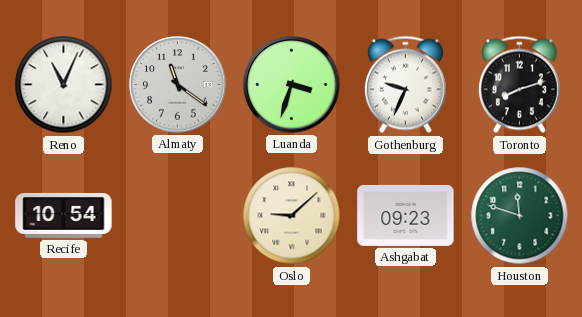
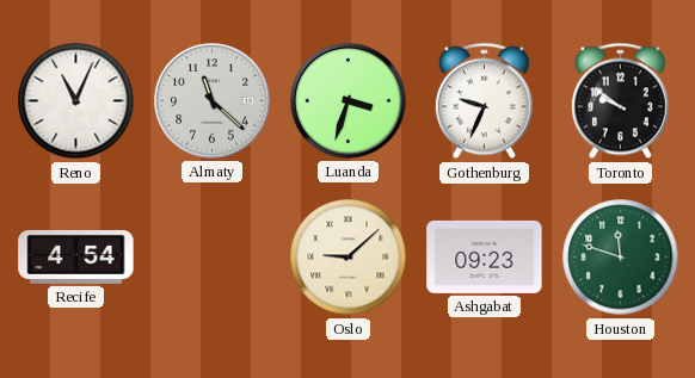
Almaty: 11:21 -> 11:22
Toronto: 8:12 -> 9:51
Recife: 10:54 -> 4:54
